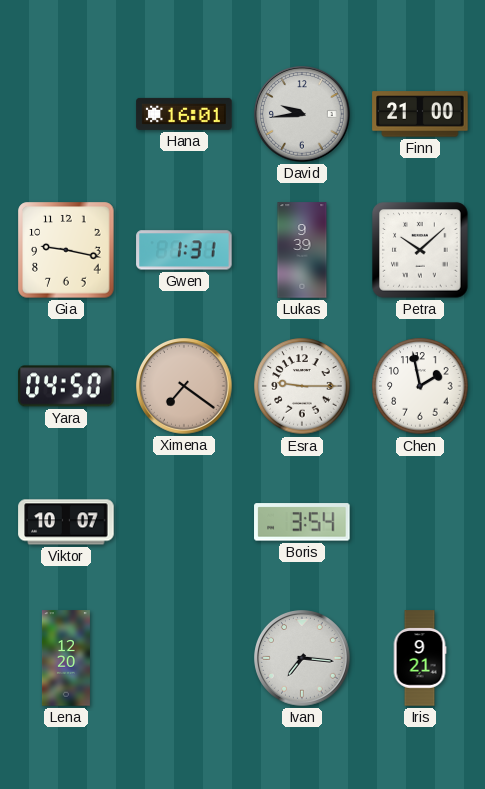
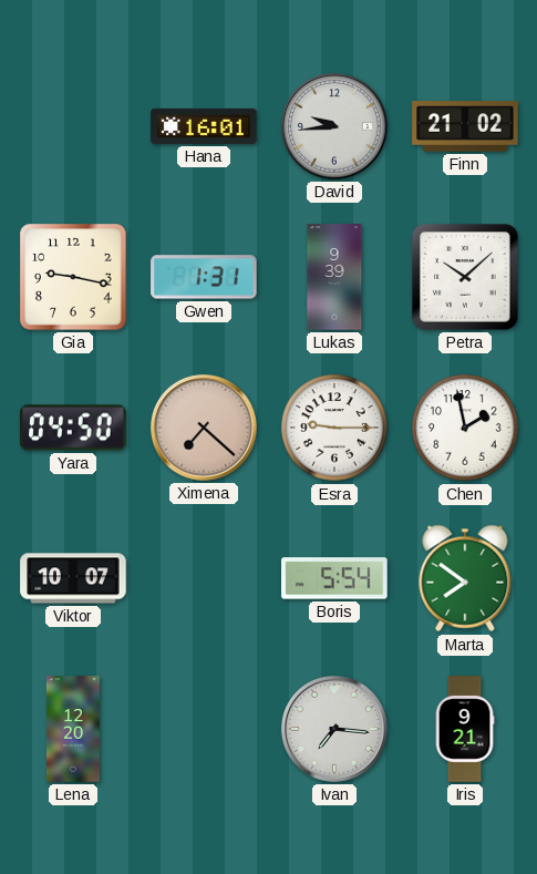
Finn: 21:00 -> 21:02
Ximena: 7:21 -> 7:22
Boris: 3:54 -> 5:54
Marta: none -> 7:51
